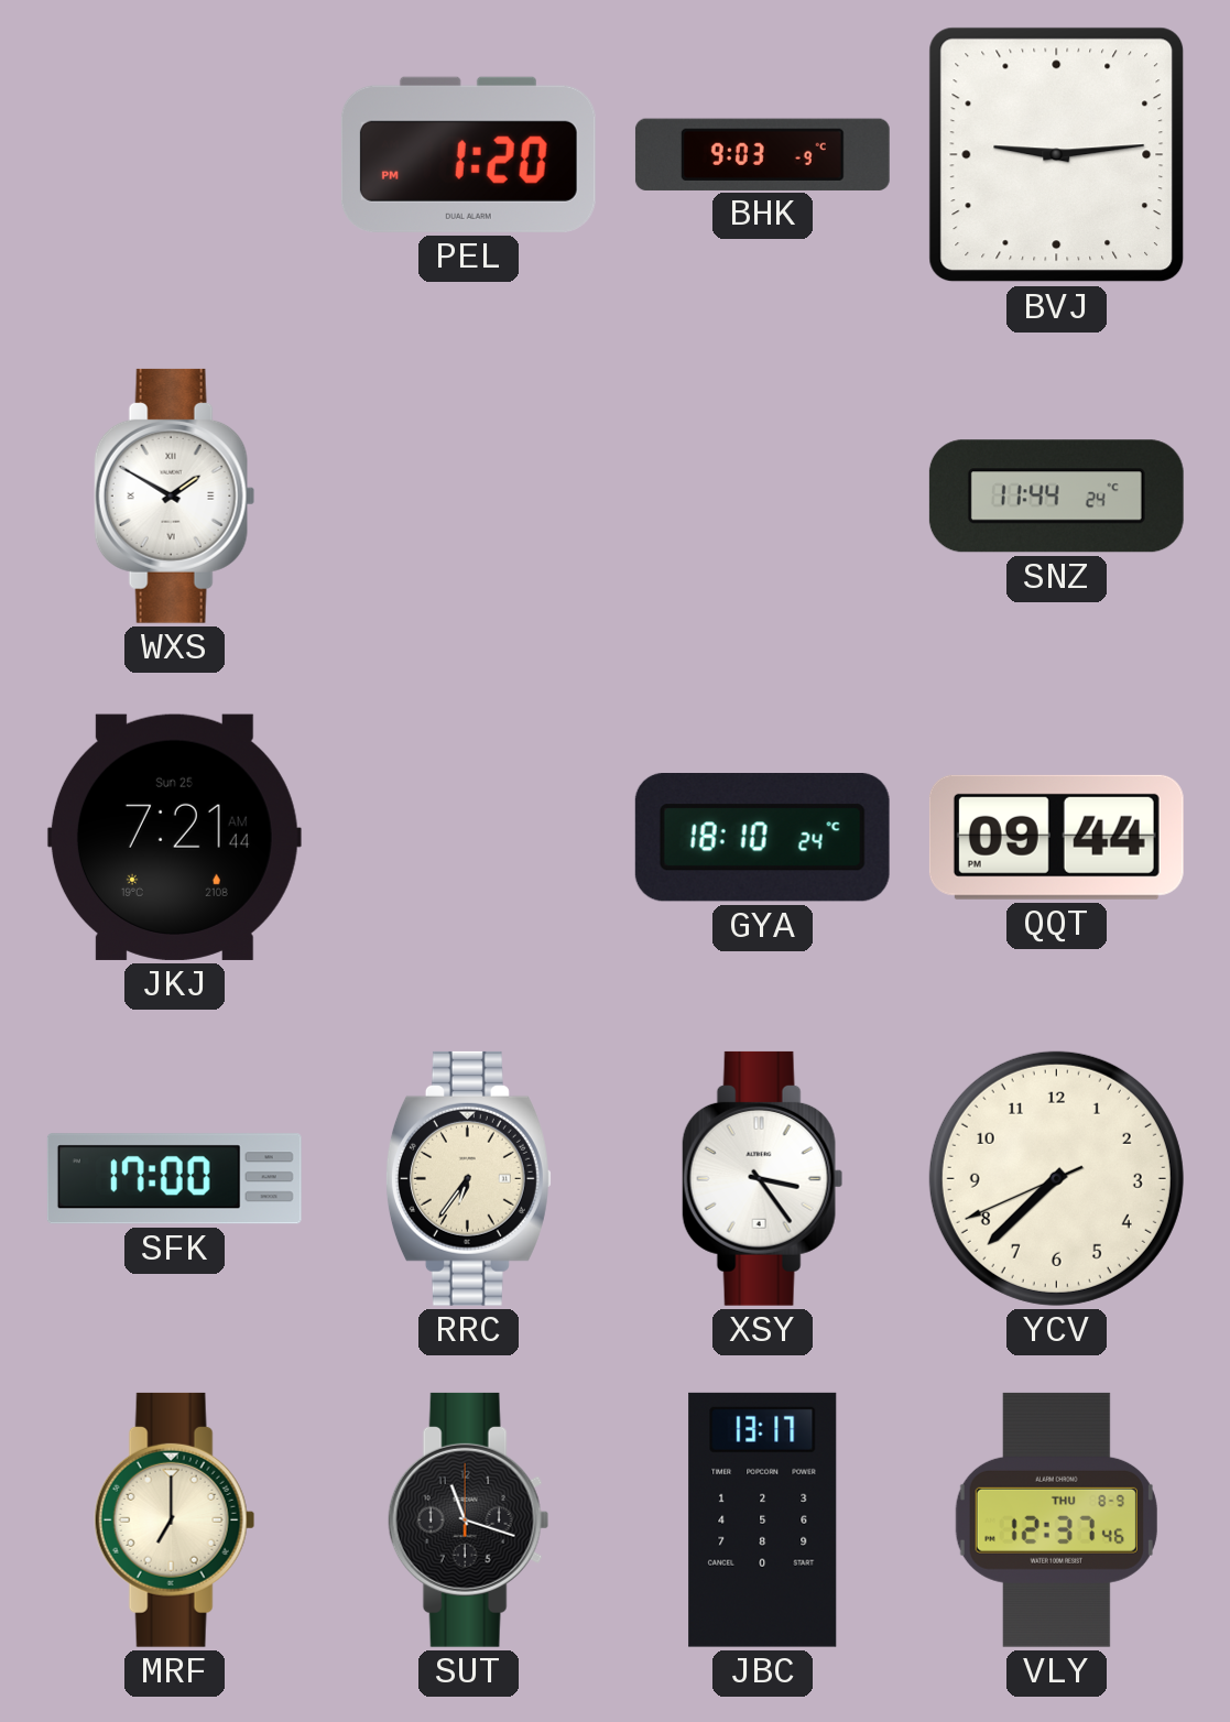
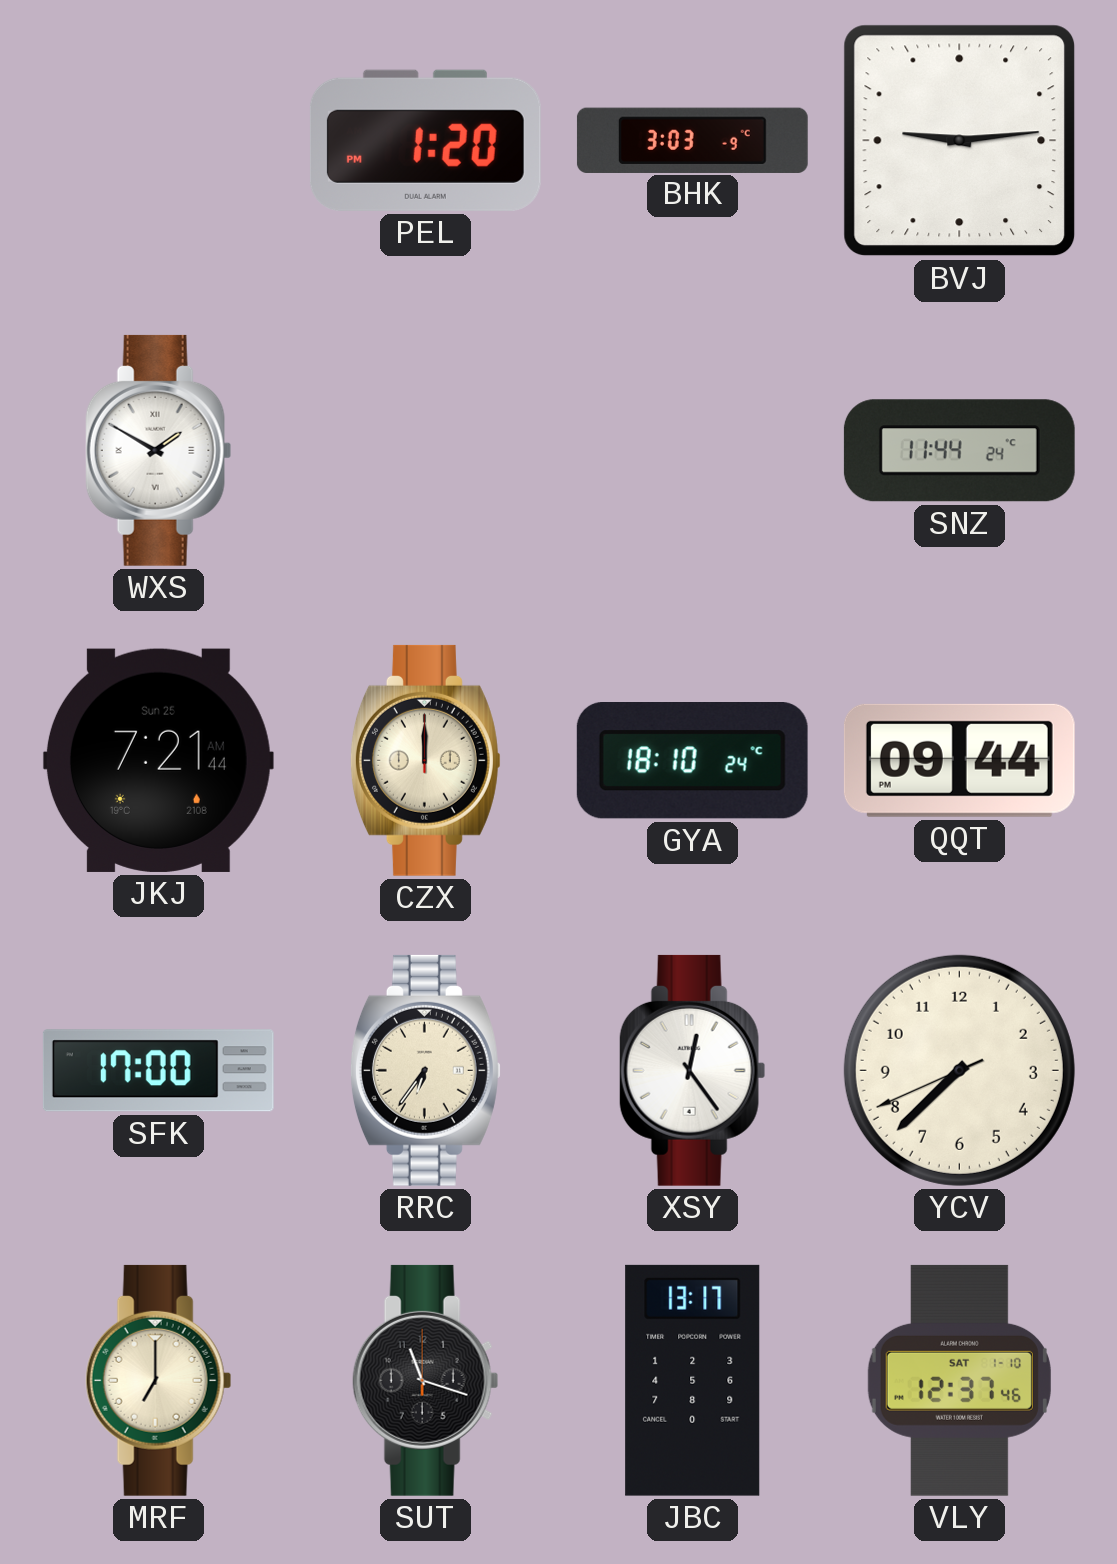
BHK: 9:03 -> 3:03
CZX: none -> 12:00
XSY: 3:24 -> 12:24
VLY date: THU 8-9 -> SAT 1-10
